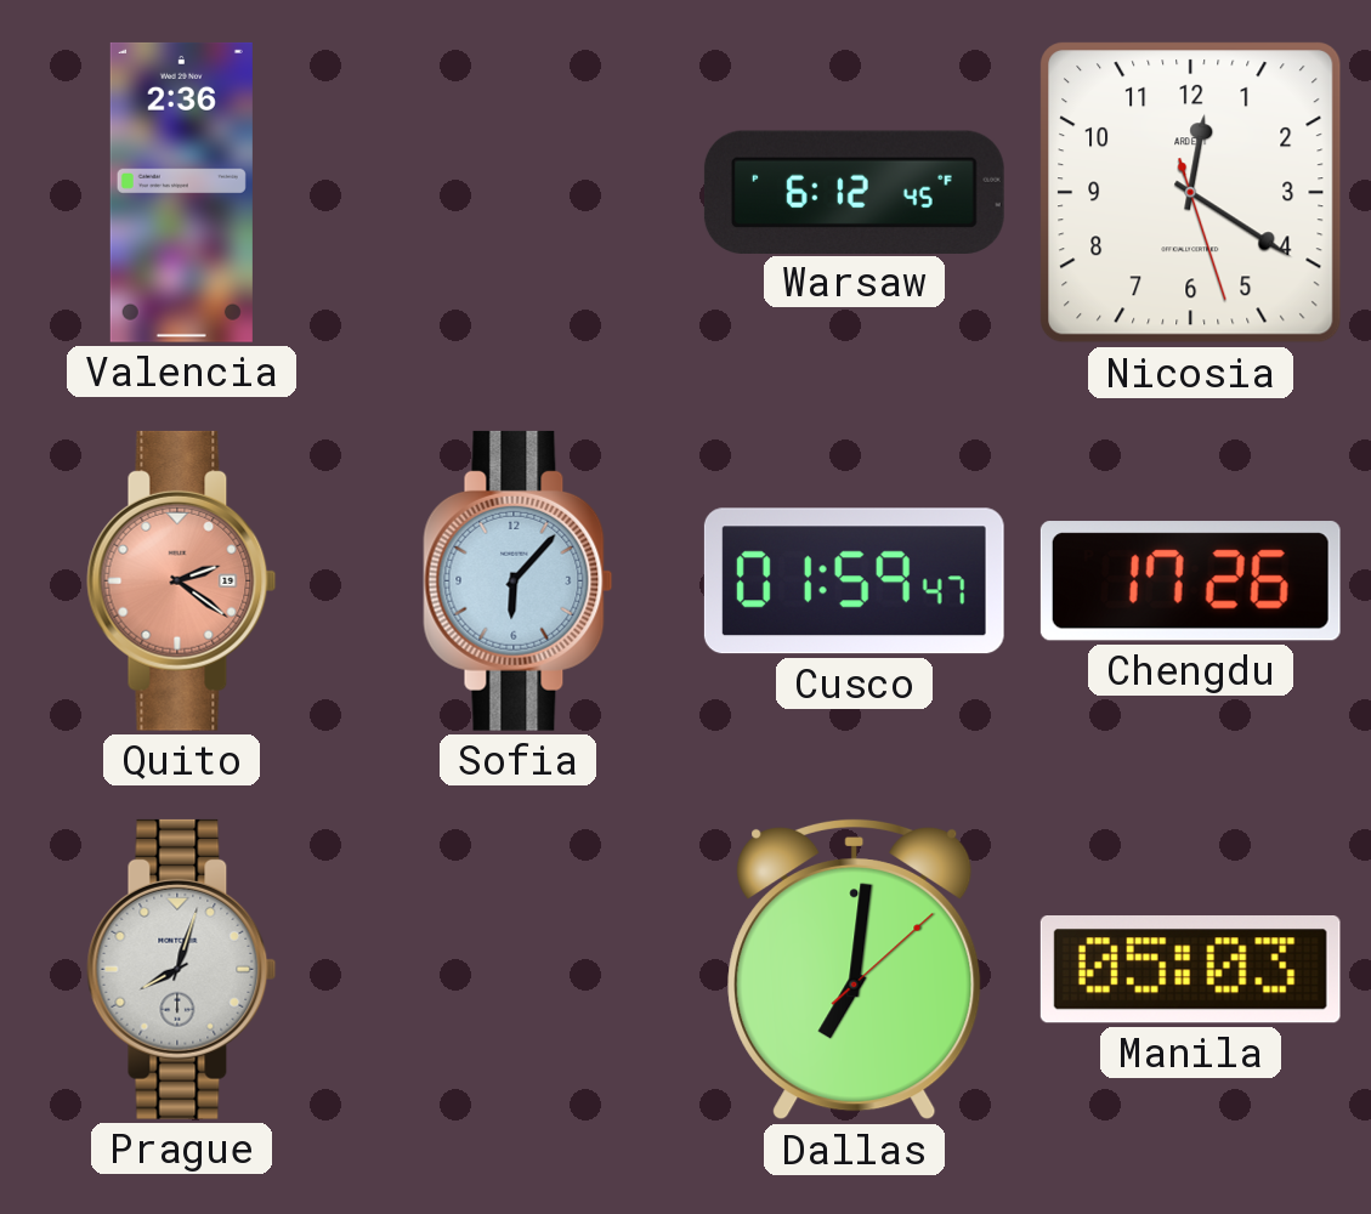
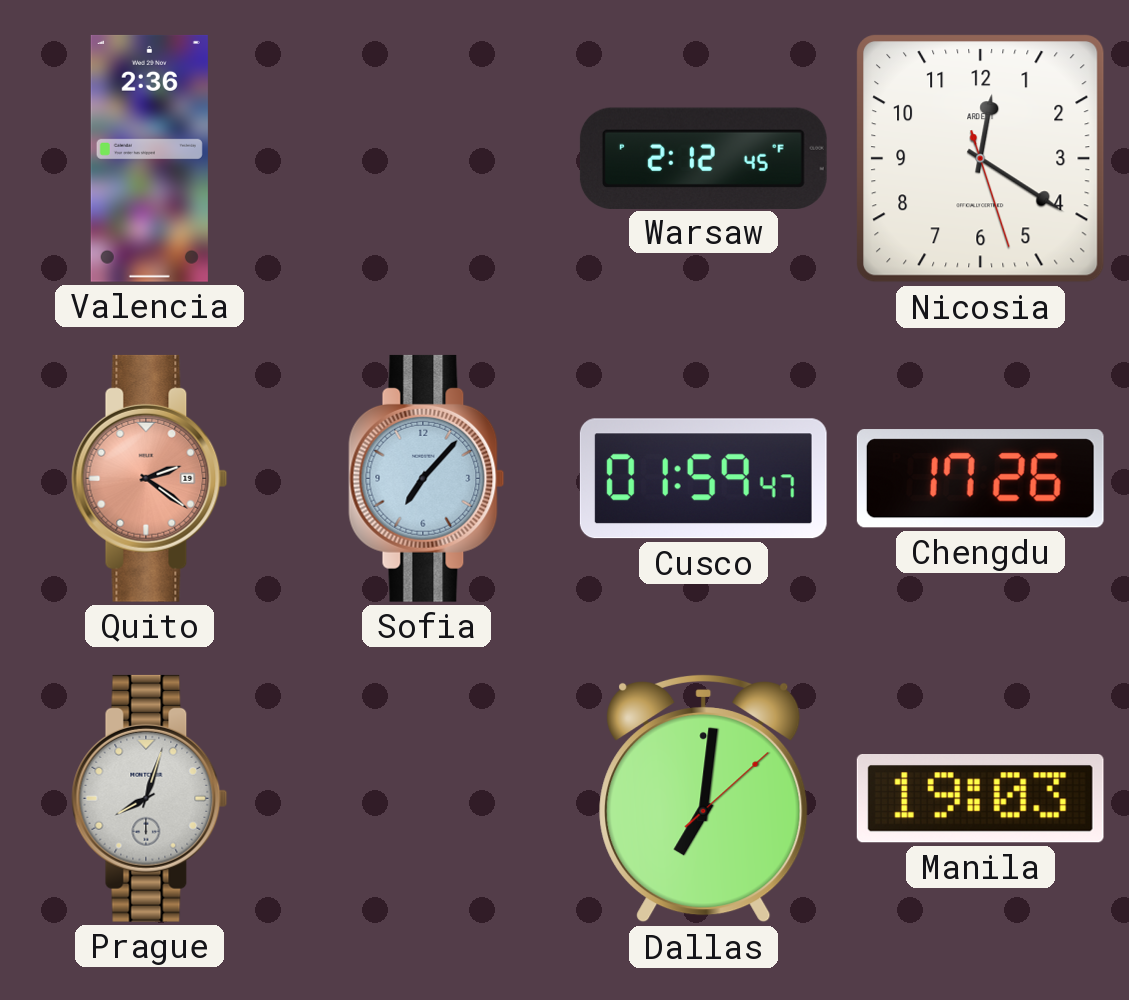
Warsaw: 6:12 -> 2:12
Sofia: 6:07 -> 7:07
Manila: 05:03 -> 19:03
